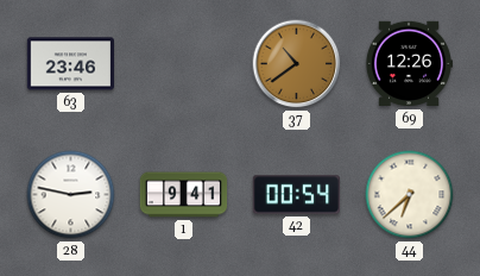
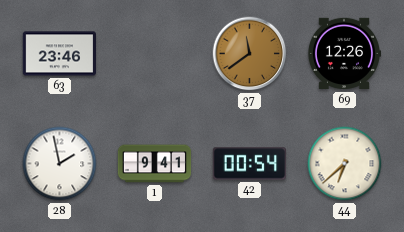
37: 10:39 -> 11:39
28: 2:47 -> 1:58
